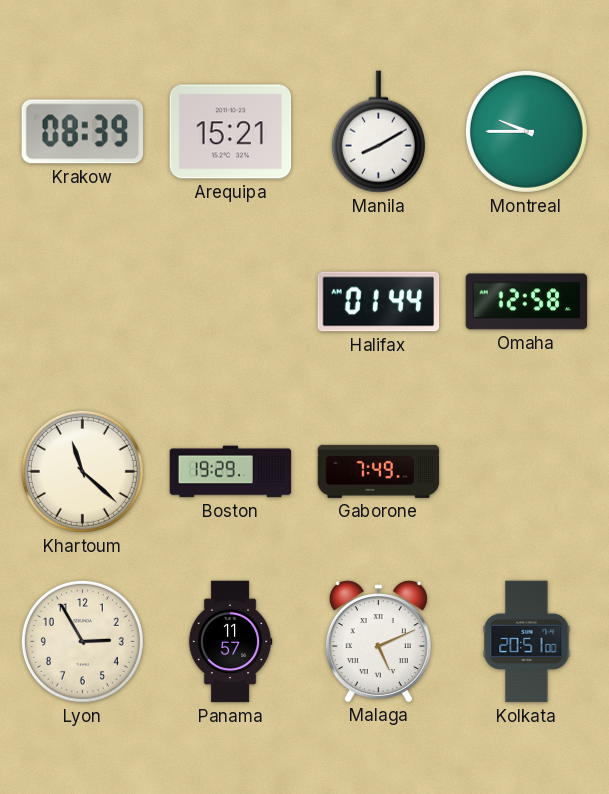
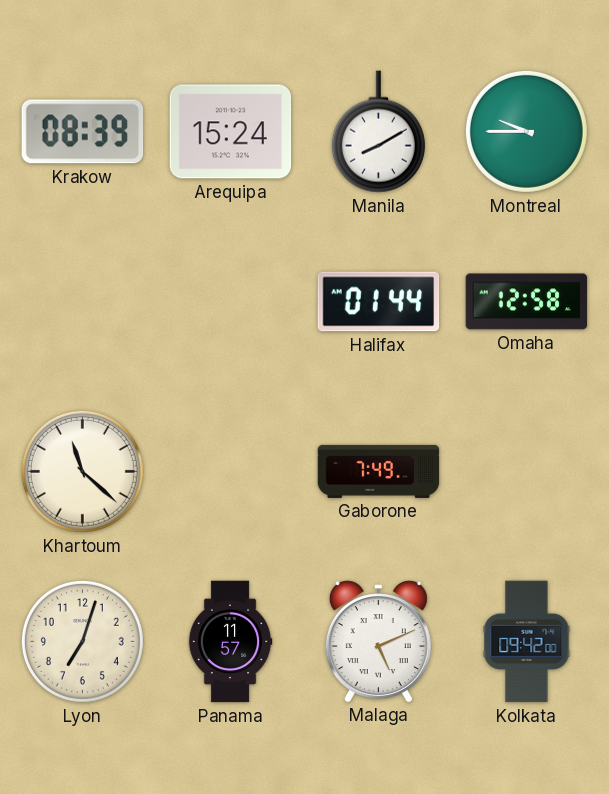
Arequipa: 15:21 -> 15:24
Boston: 19:29 -> none
Lyon: 2:55 -> 7:03
Kolkata: 20:51 -> 09:42
